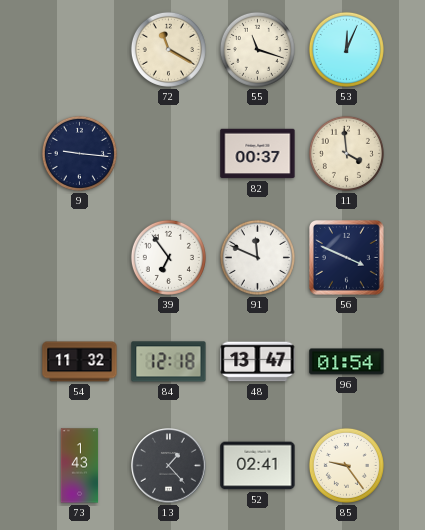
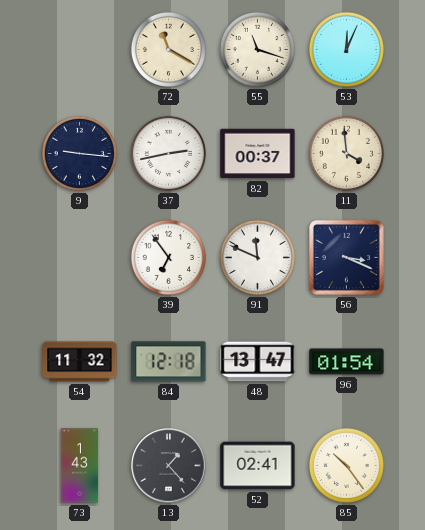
37: none -> 2:43
56: 3:49 -> 3:19
85: 9:24 -> 10:24
